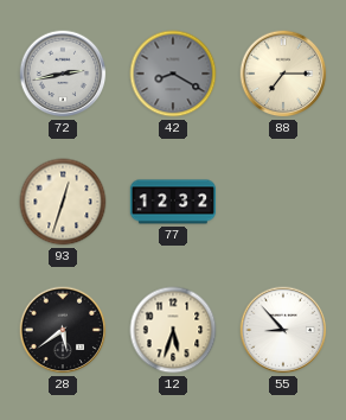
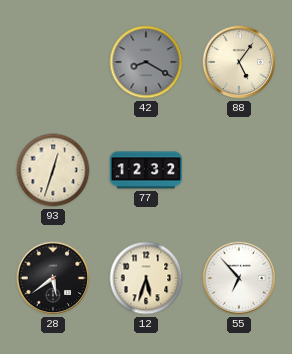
72: 2:43 -> none
88: 7:15 -> 5:06
55: 8:53 -> 6:53
